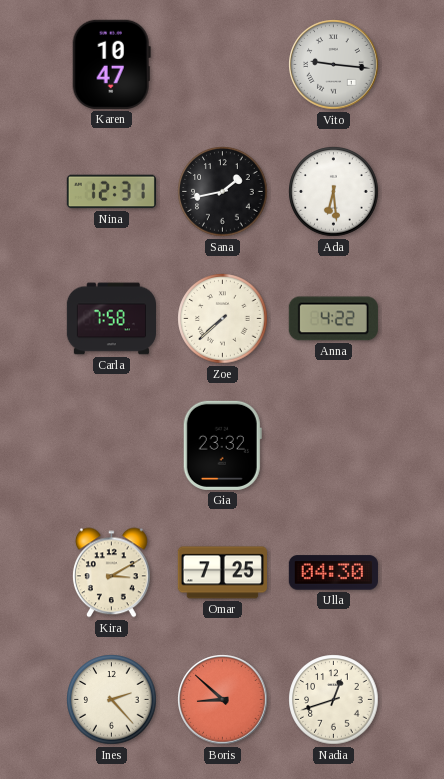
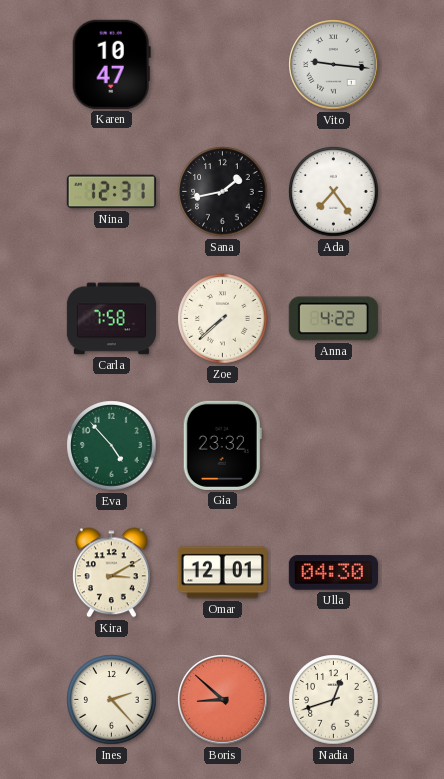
Ada: 6:29 -> 7:24
Eva: none -> 4:53
Omar: 7:25 -> 12:01
